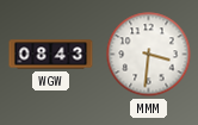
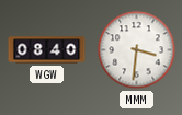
WGW: 08:43 -> 08:40
